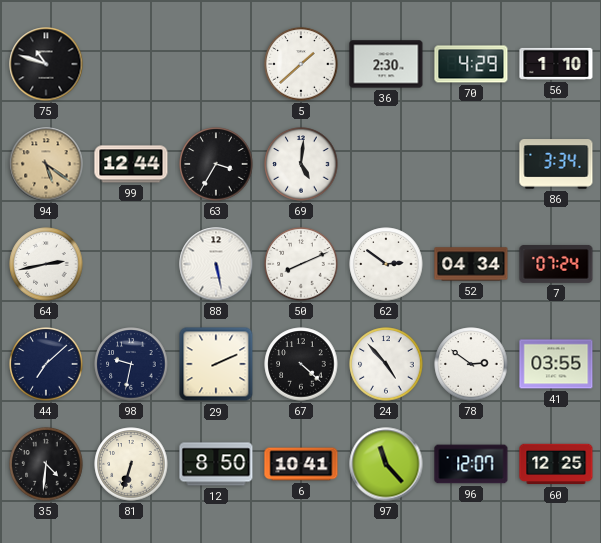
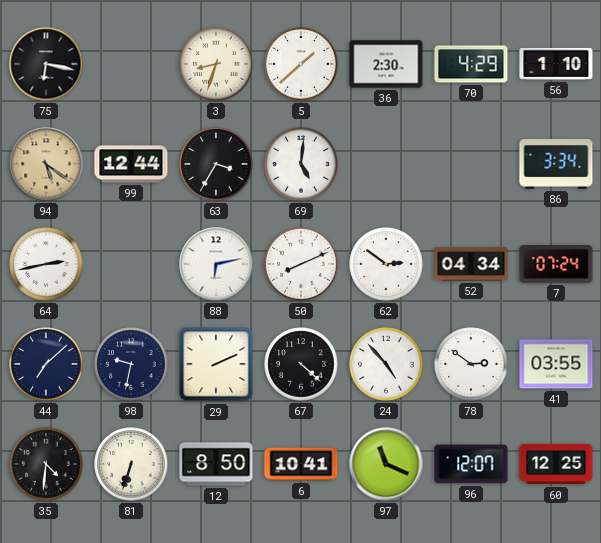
75: 10:48 -> 6:17
3: none -> 8:33
88: 5:28 -> 6:13
97: 11:23 -> 11:19
